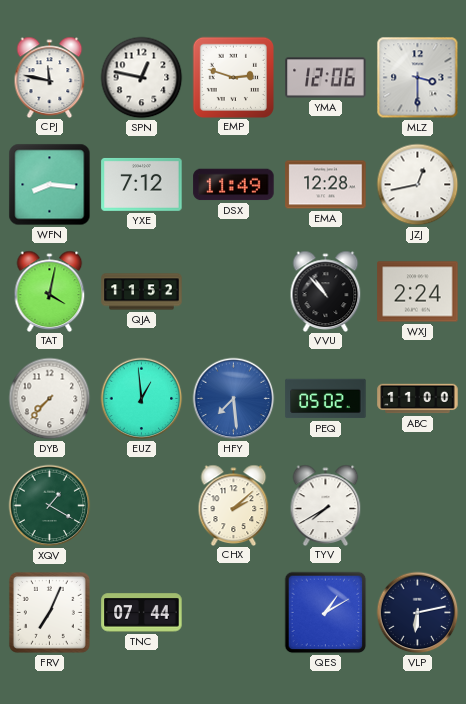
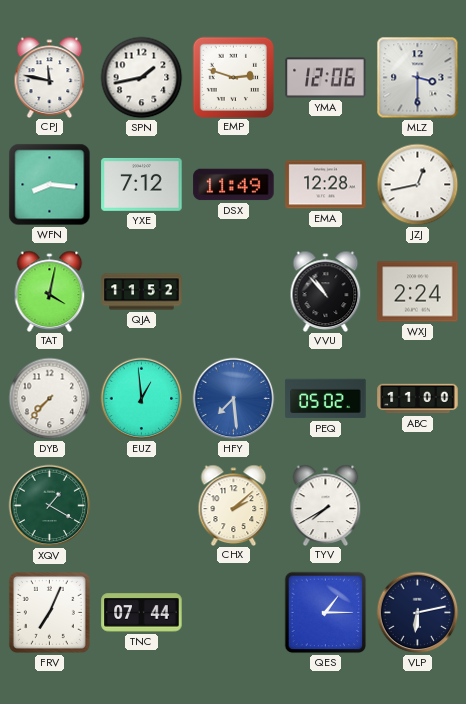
SPN: 12:47 -> 1:43
QES: 1:10 -> 1:15
